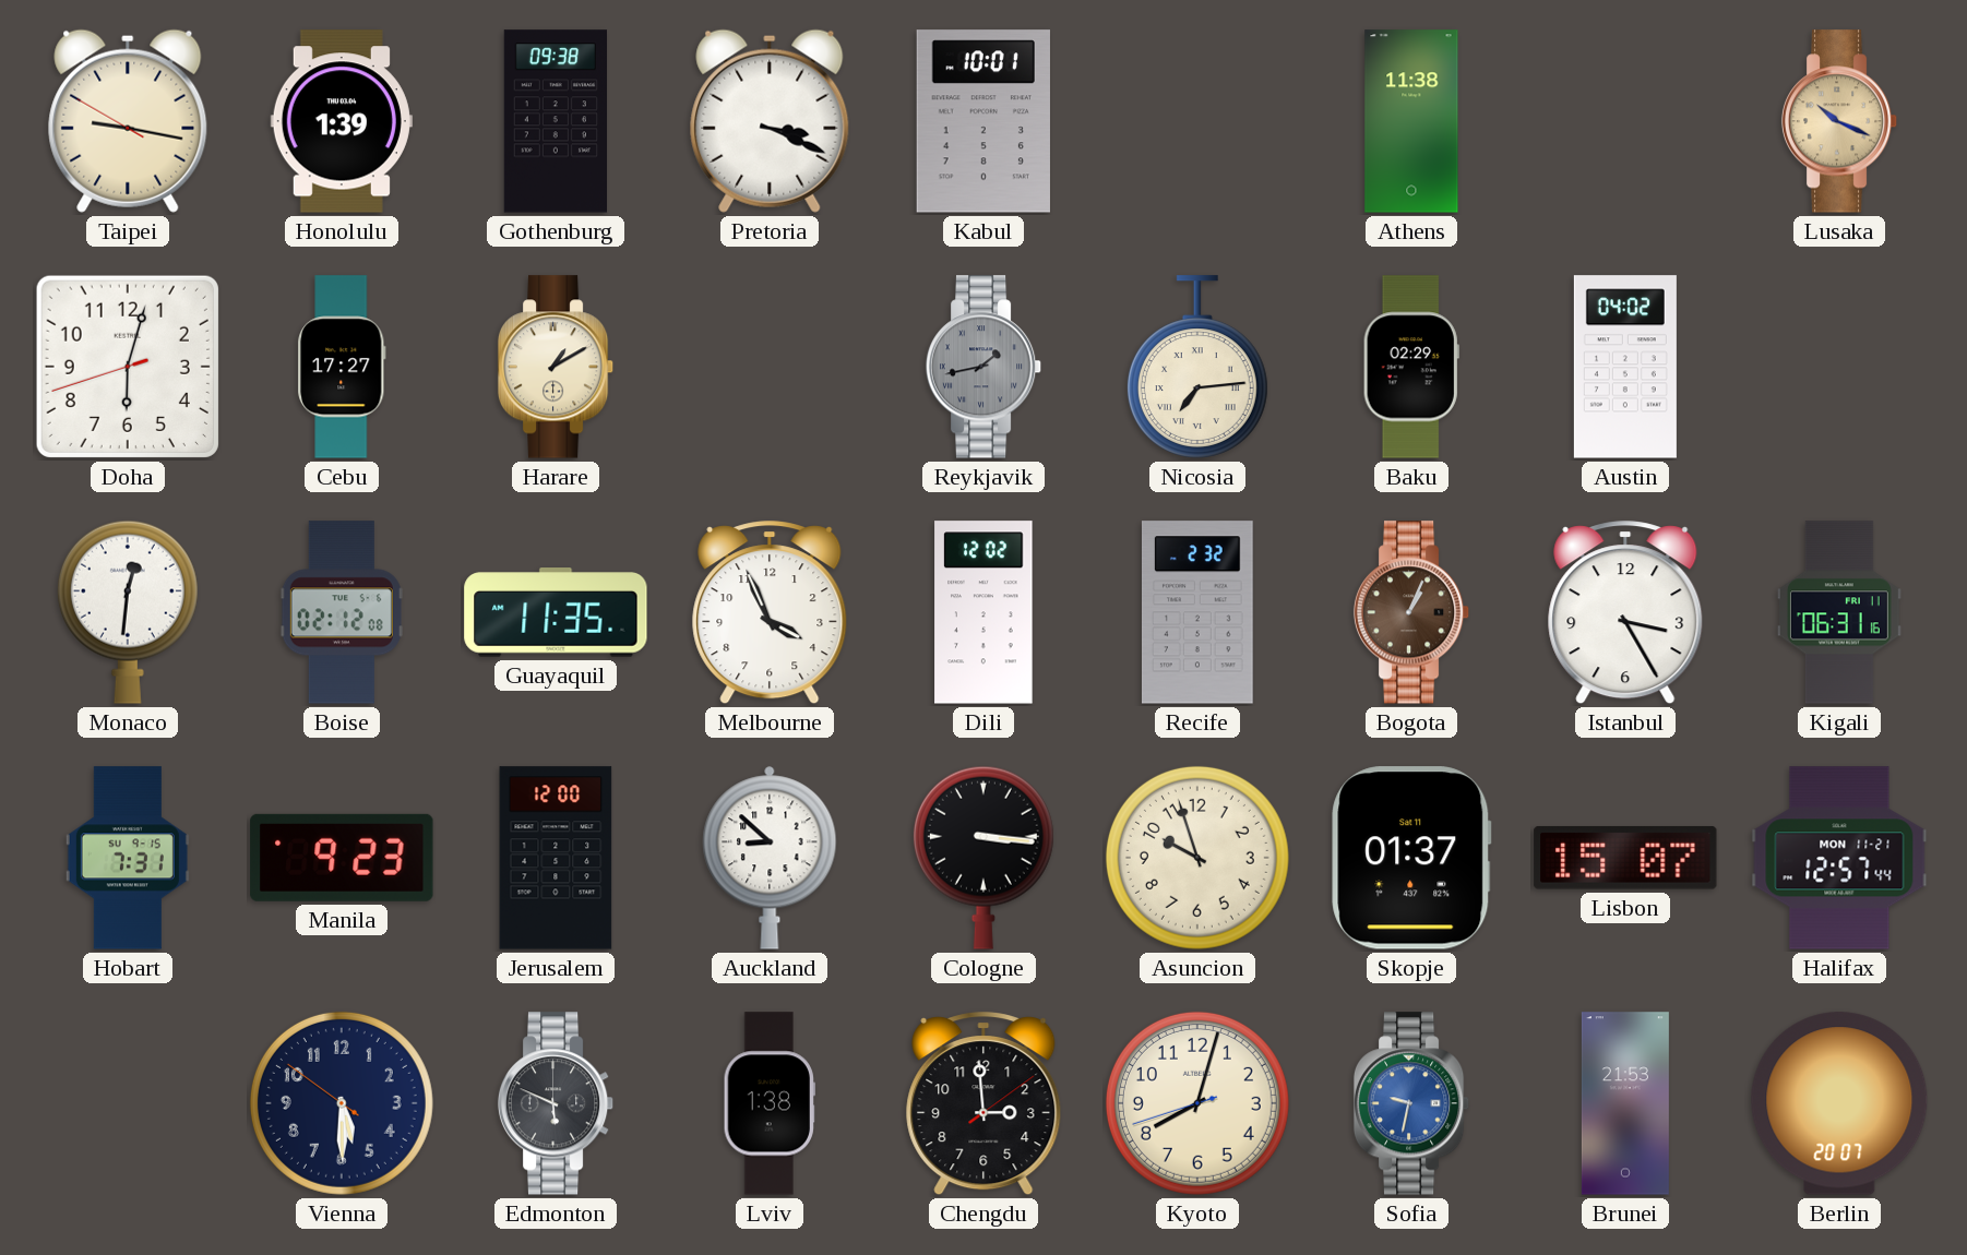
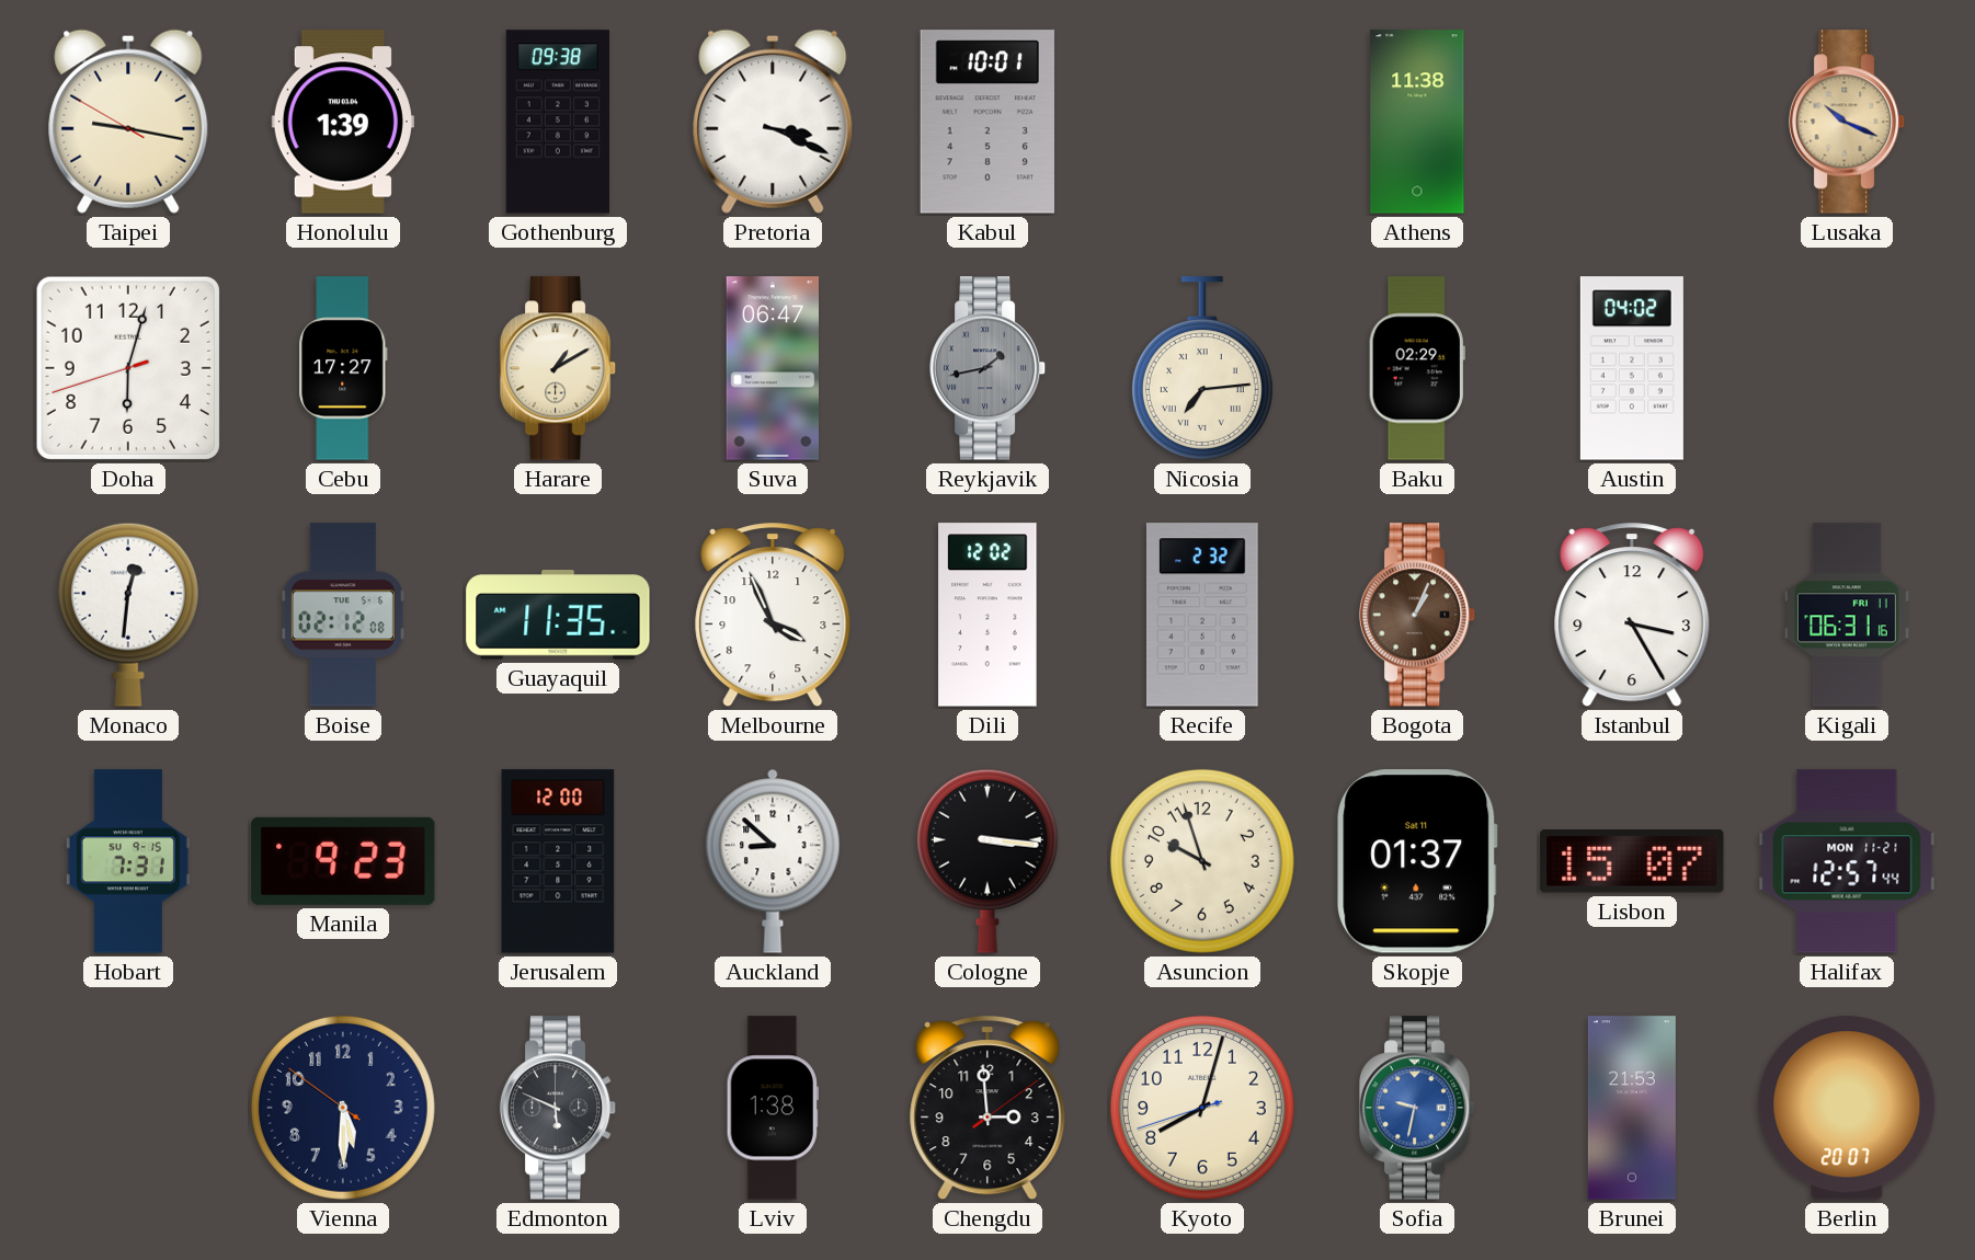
Suva: none -> 06:47
